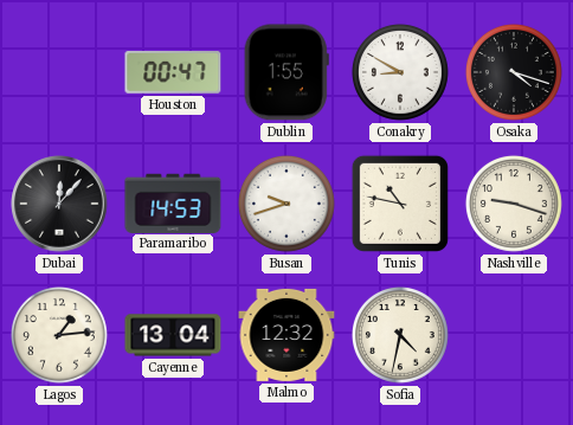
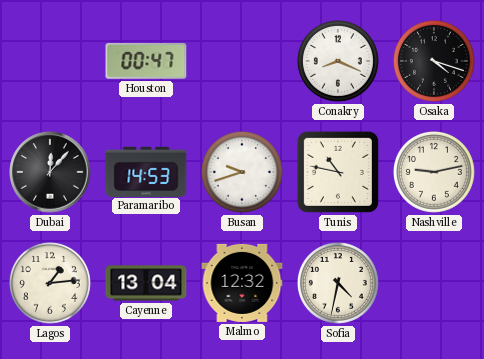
Dublin: 1:55 -> none
Conakry: 8:50 -> 8:19
Nashville: 9:18 -> 9:13
